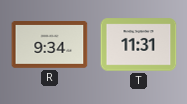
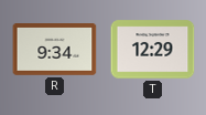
T: 11:31 -> 12:29
